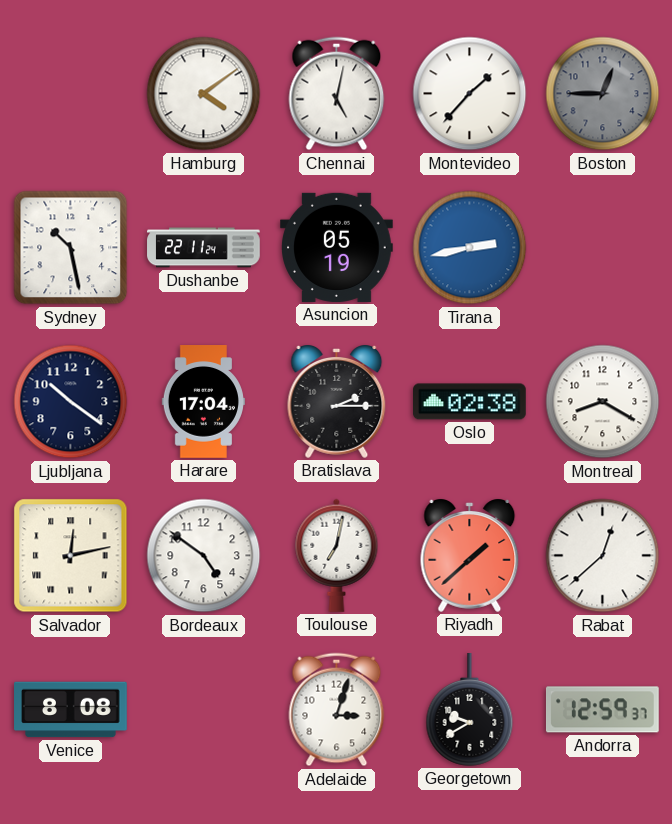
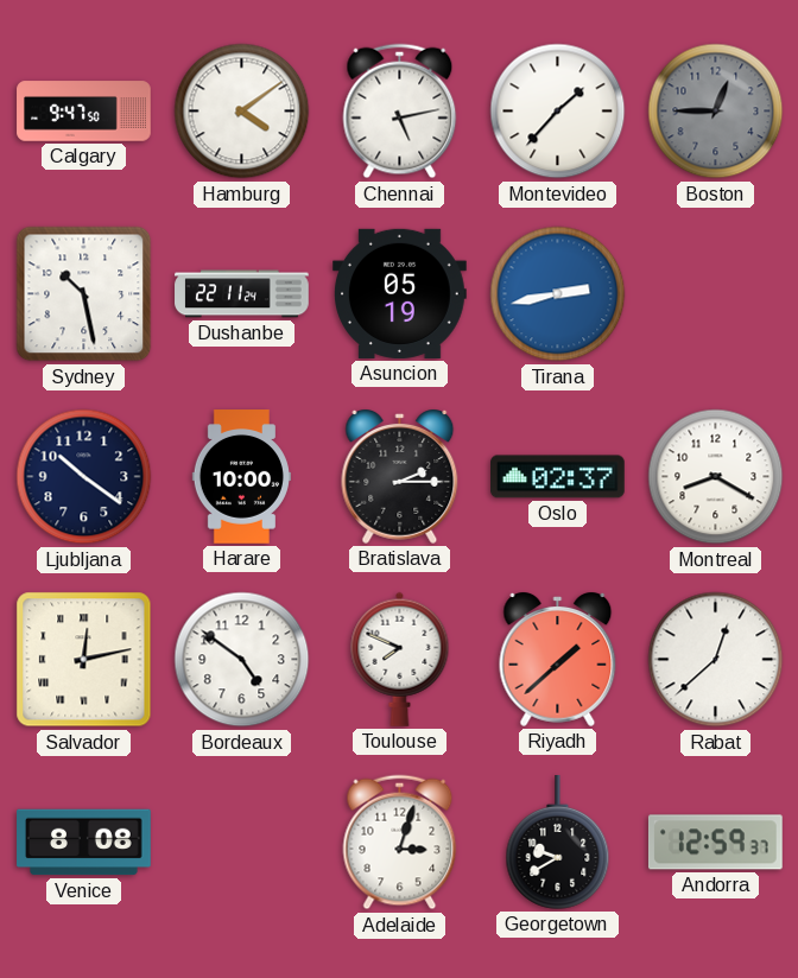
Calgary: none -> 9:47
Chennai: 5:02 -> 5:13
Harare: 17:04 -> 10:00
Oslo: 02:38 -> 02:37
Toulouse: 7:02 -> 7:49
